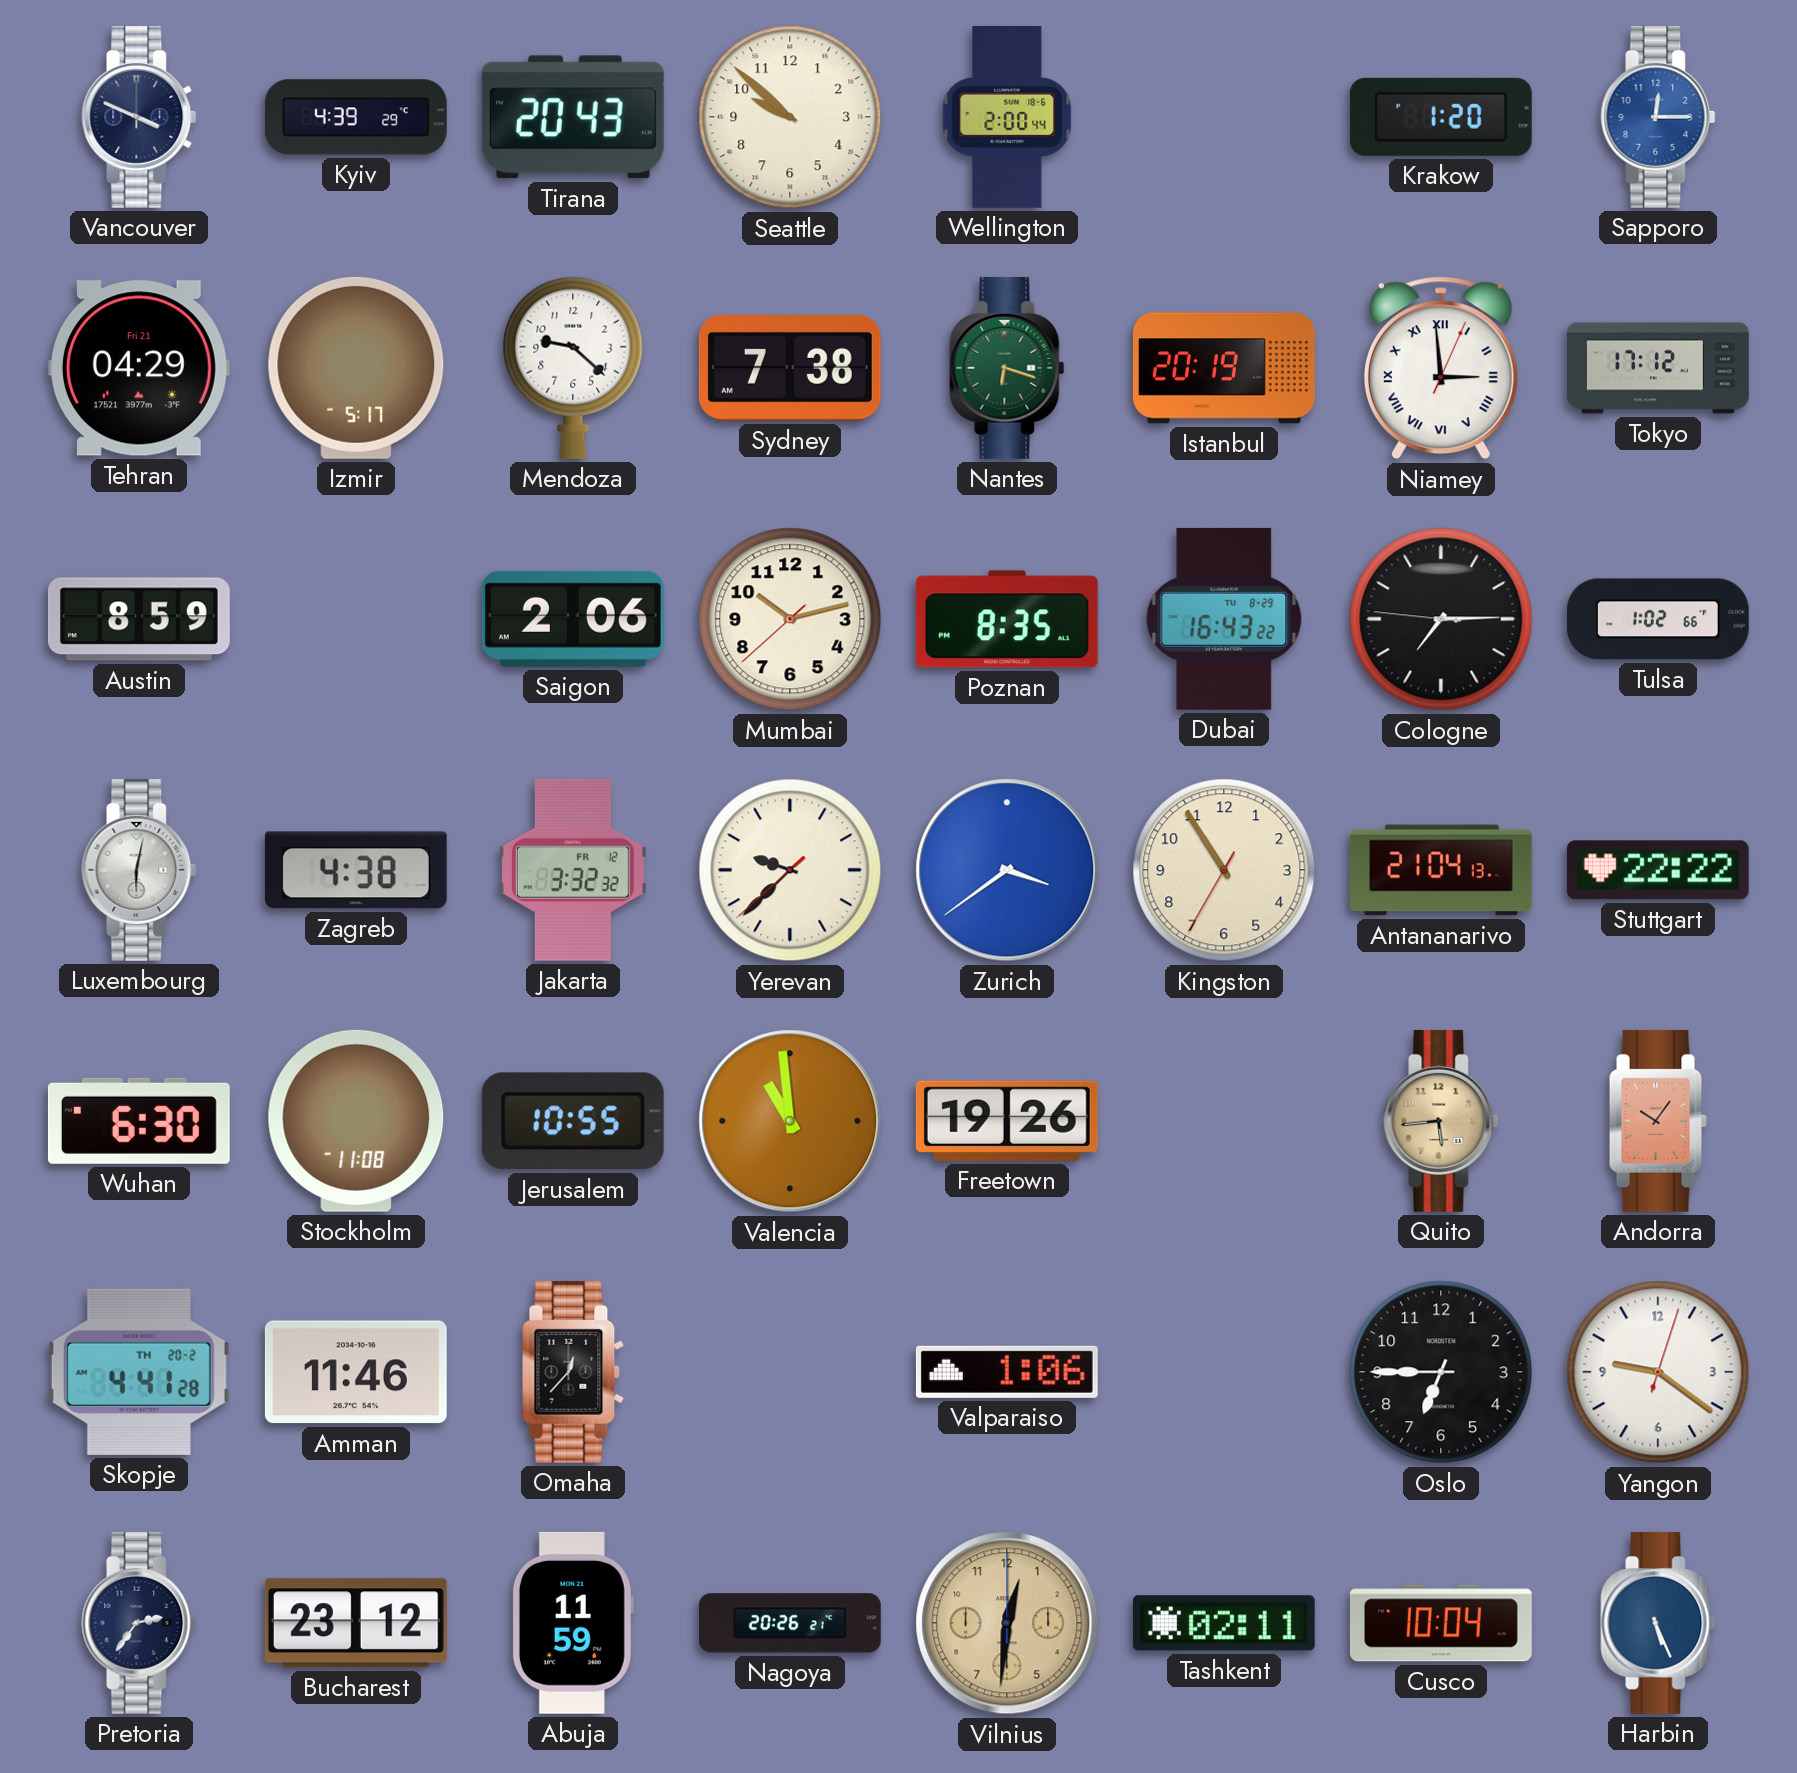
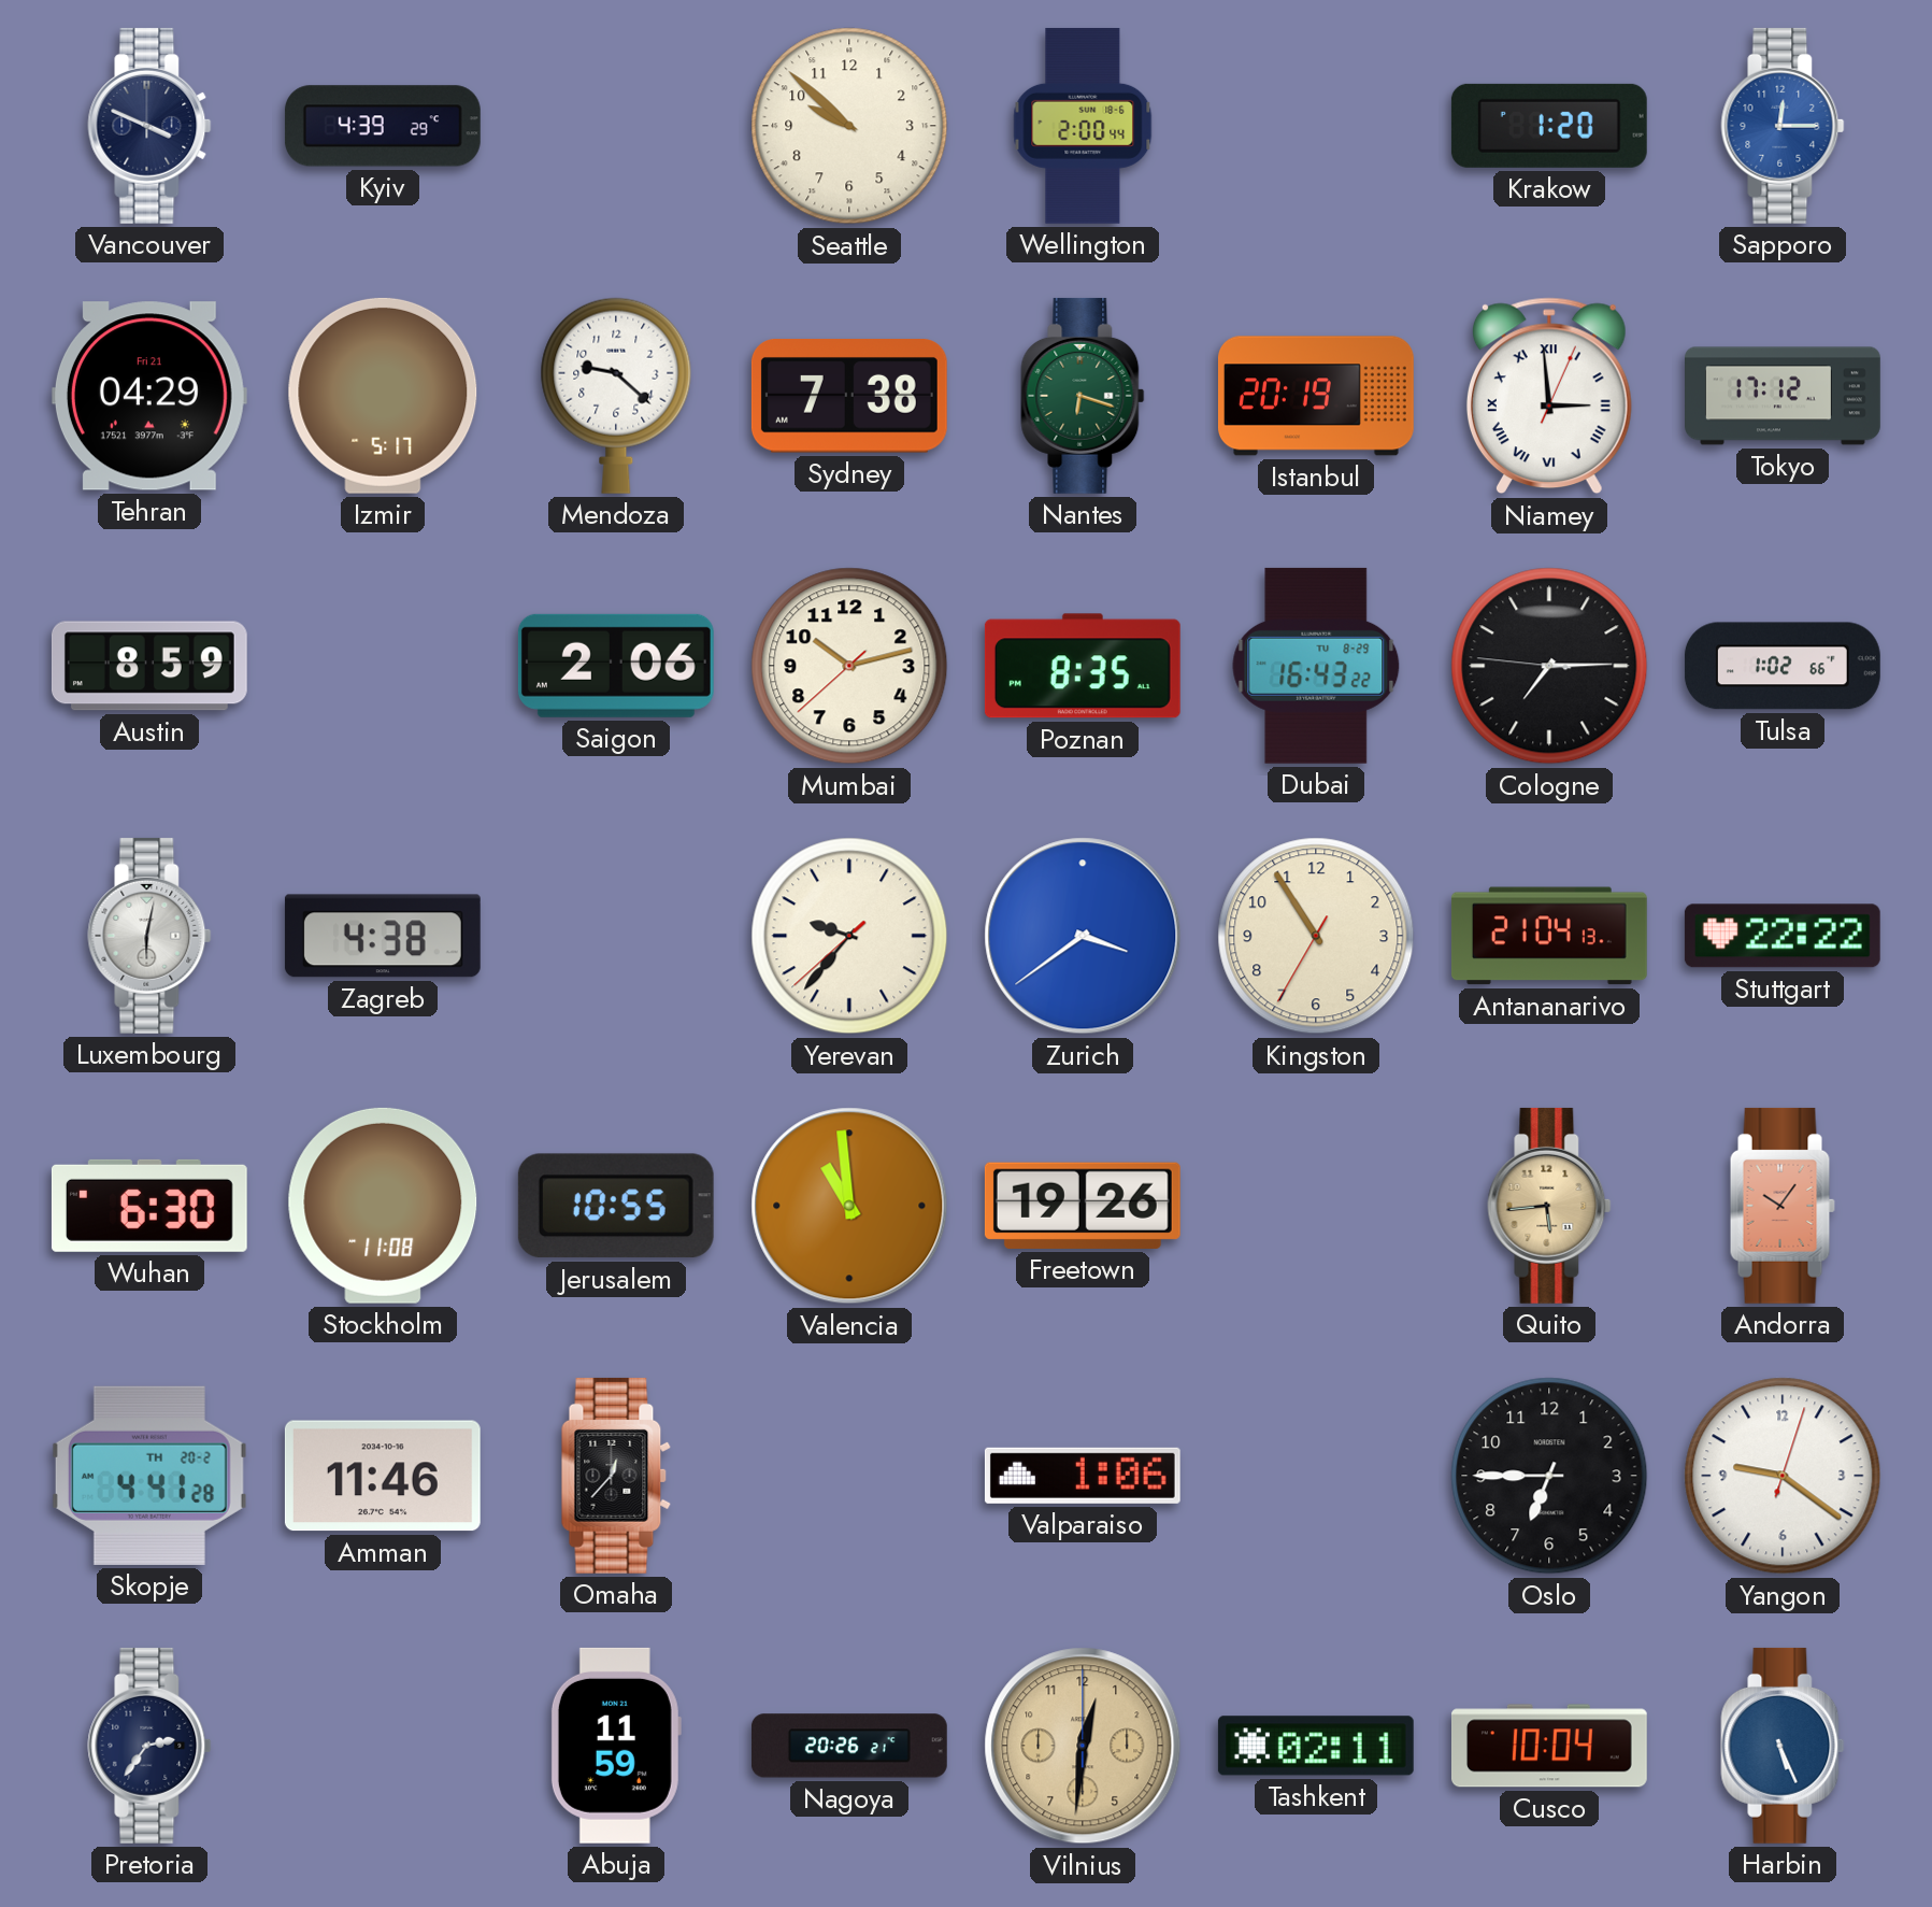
Tirana: 20:43 -> none
Jakarta: 3:32 -> none
Yerevan: 9:37 -> 9:36
Bucharest: 23:12 -> none
